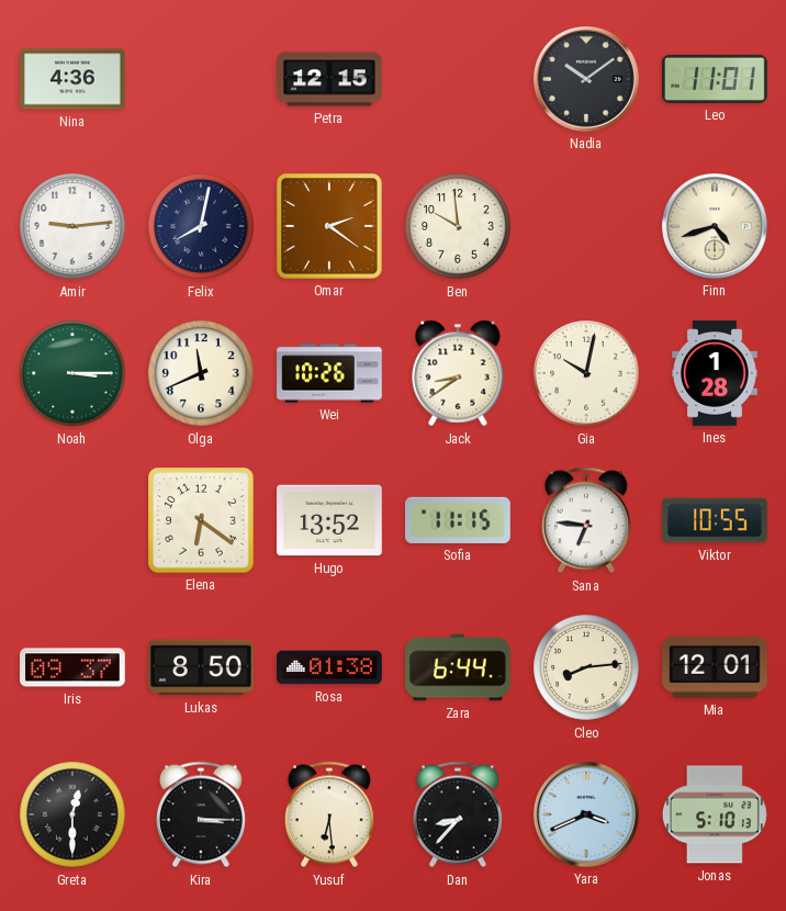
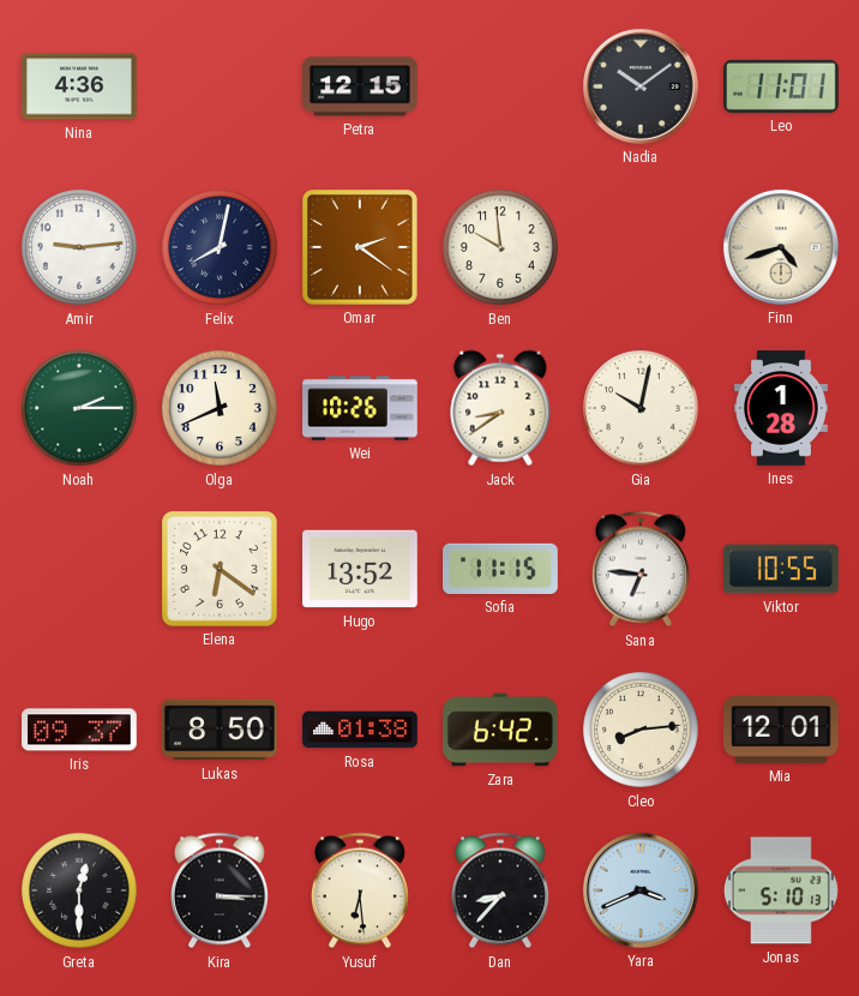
Noah: 3:15 -> 2:15
Zara: 6:44 -> 6:42
